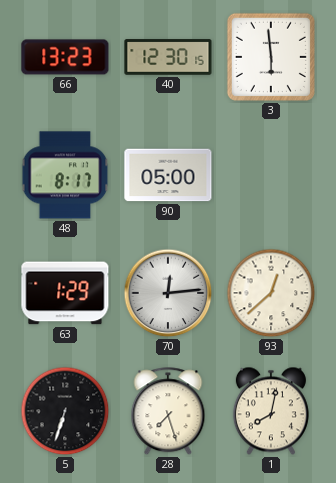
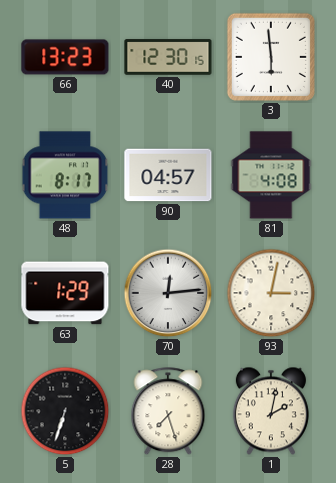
90: 05:00 -> 04:57
81: none -> 4:08
93: 12:38 -> 3:02
1: 8:02 -> 2:02
